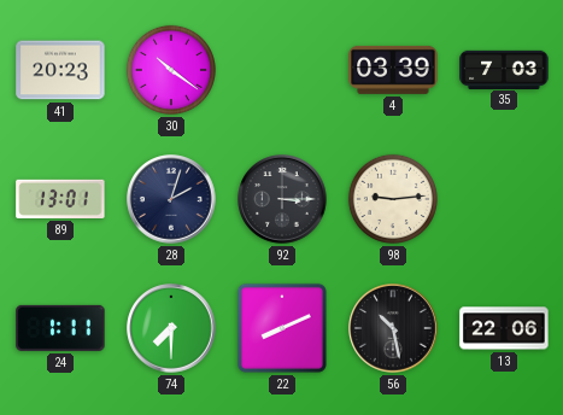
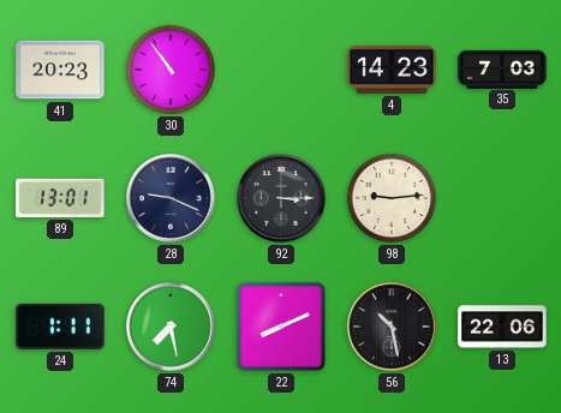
30: 10:21 -> 10:54
4: 03:39 -> 14:23
28: 2:03 -> 9:19
74: 7:30 -> 7:28
